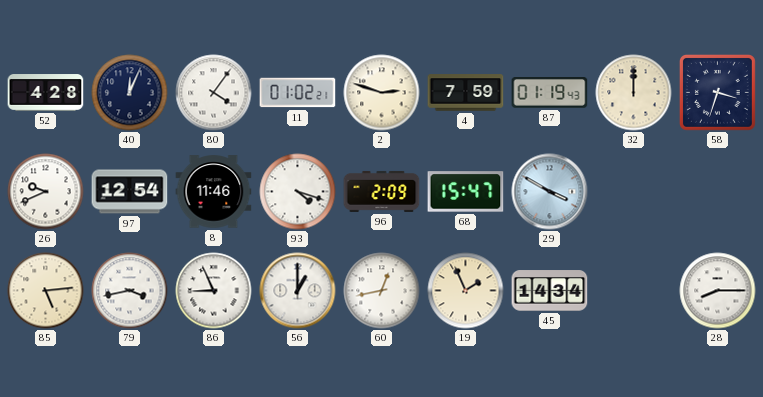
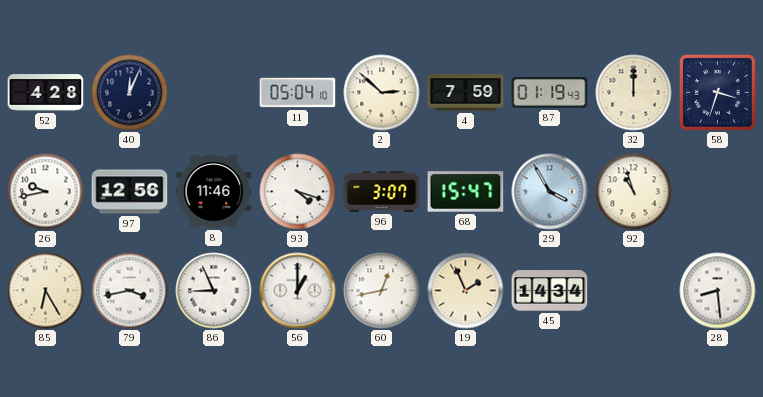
80: 4:06 -> none
11: 01:02 -> 05:04
2: 2:48 -> 2:52
26: 9:41 -> 9:43
97: 12:54 -> 12:56
96: 2:09 -> 3:07
29: 3:50 -> 3:55
92: none -> 10:57
85: 5:14 -> 6:25
28: 8:15 -> 8:29
